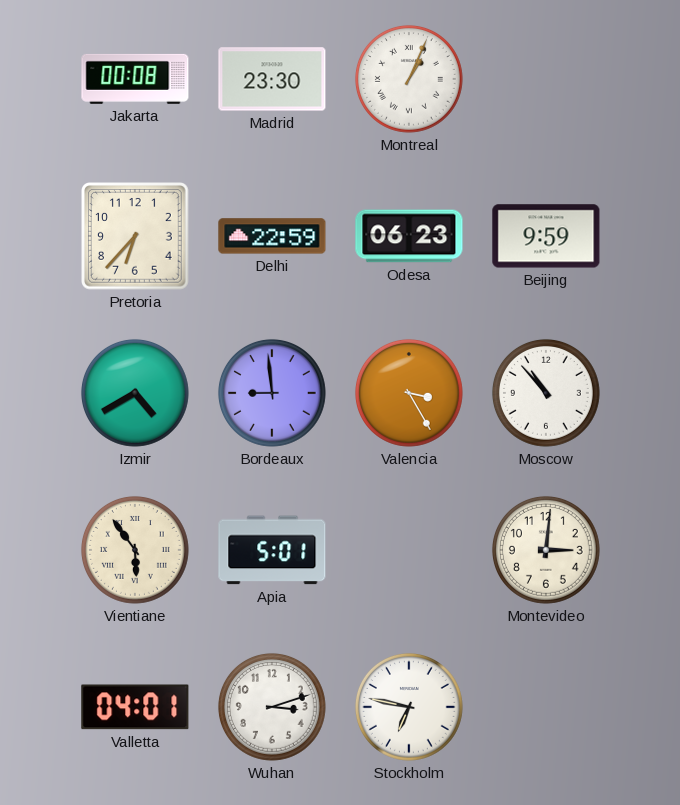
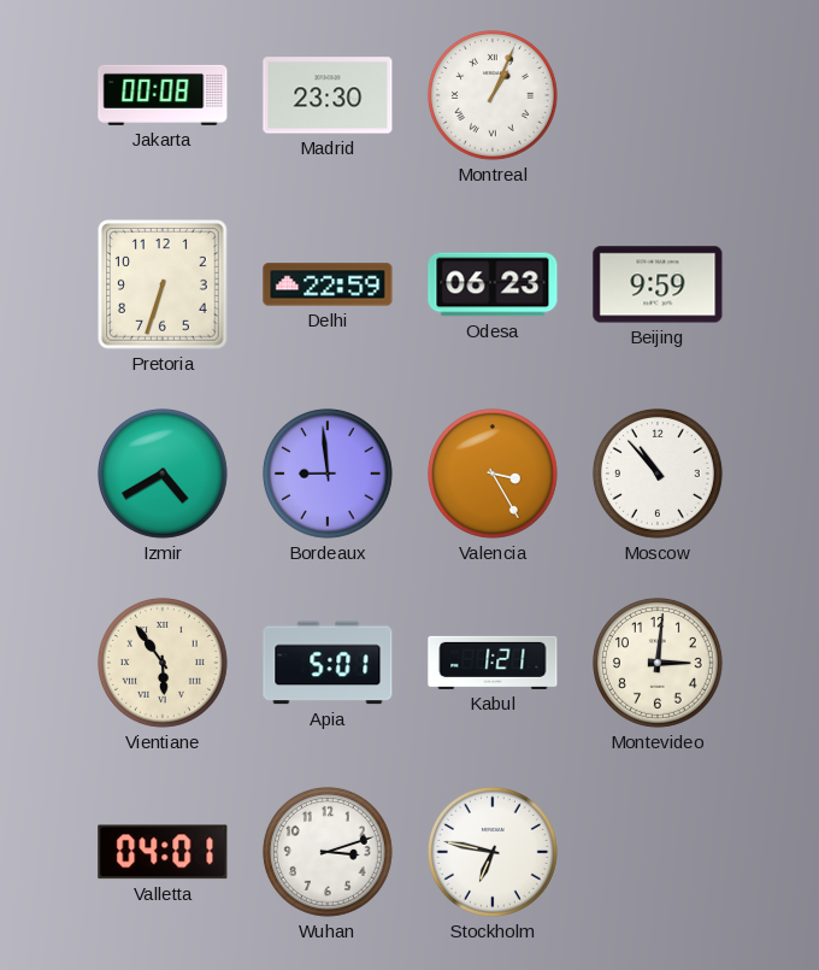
Pretoria: 6:37 -> 6:33
Kabul: none -> 1:21
